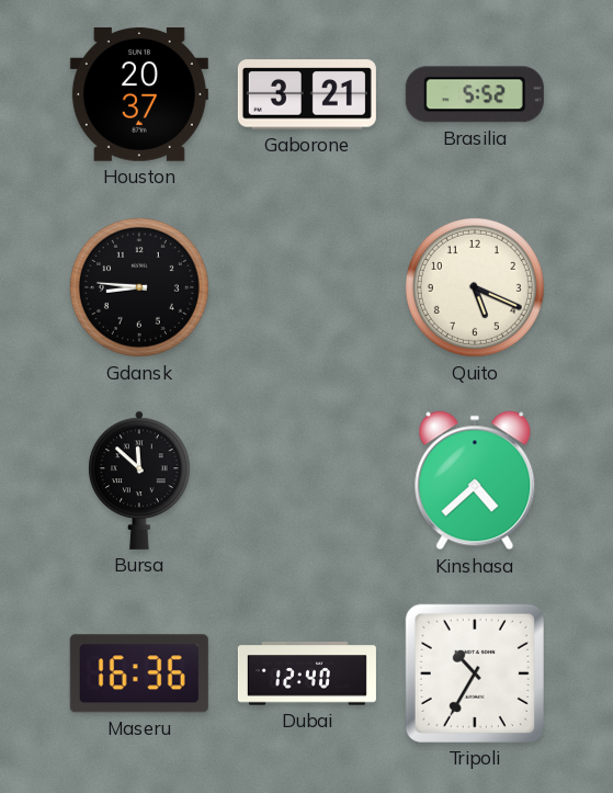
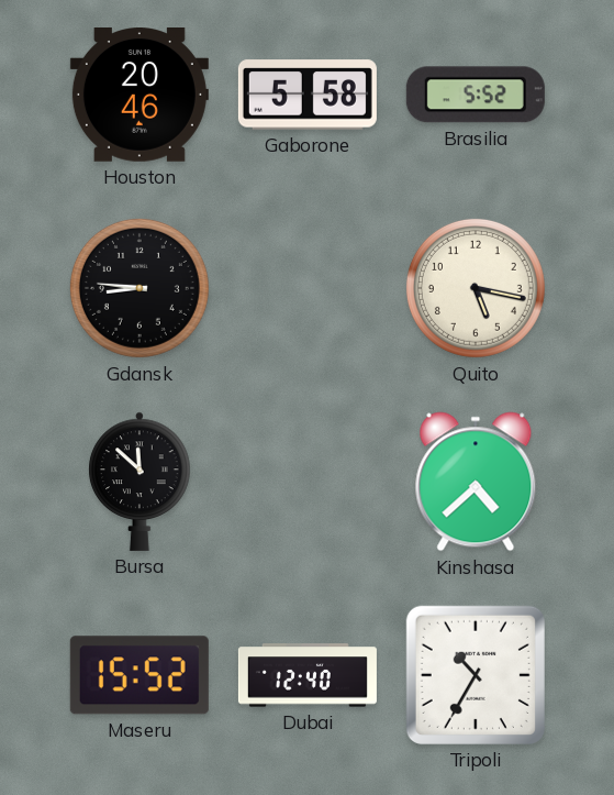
Houston: 20:37 -> 20:46
Gaborone: 3:21 -> 5:58
Quito: 5:19 -> 5:17
Maseru: 16:36 -> 15:52
